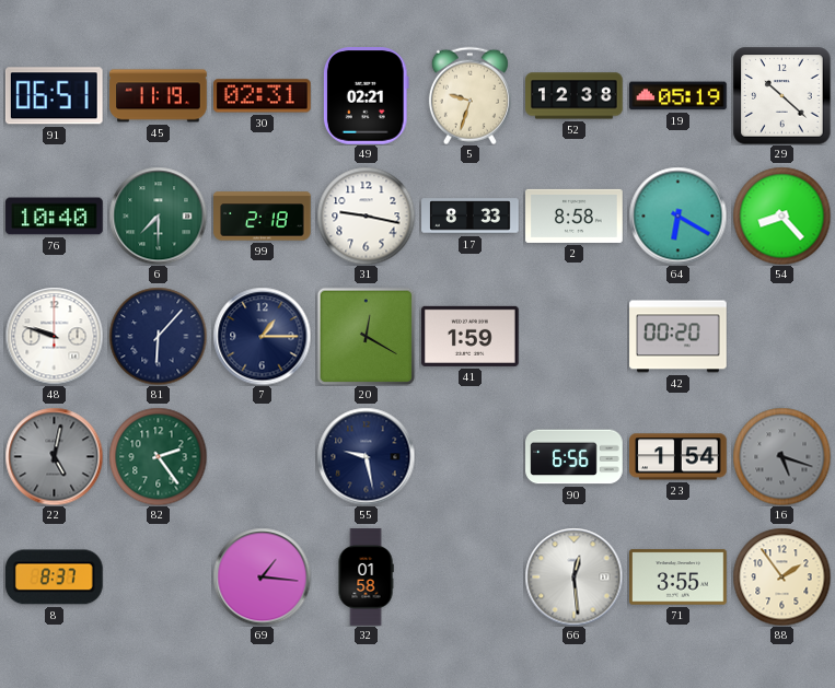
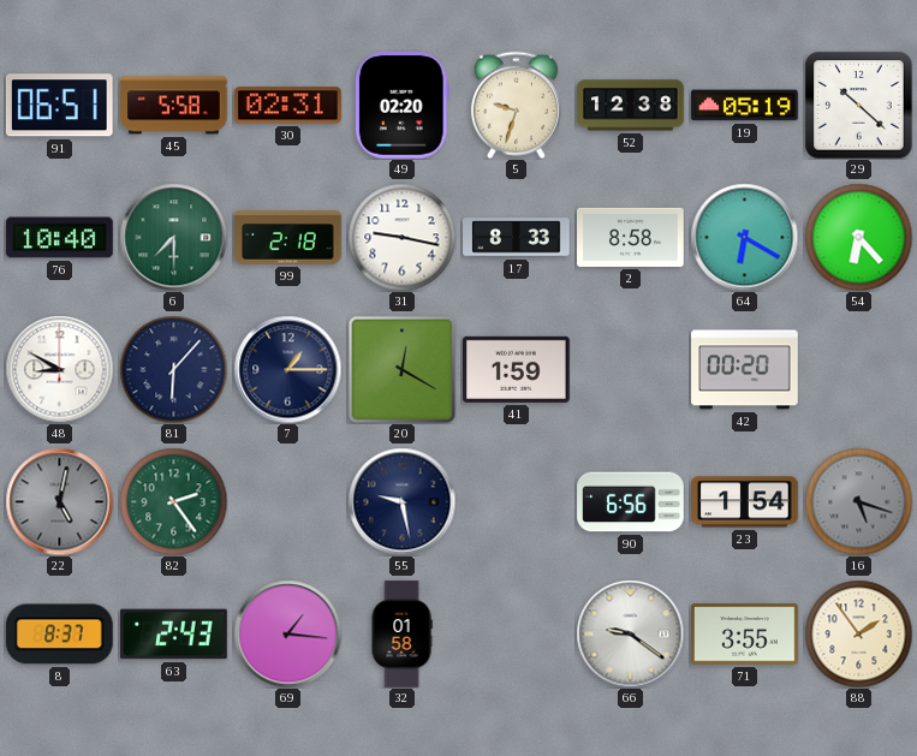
45: 11:19 -> 5:58
49: 02:21 -> 02:20
54: 8:23 -> 6:23
48: 9:48 -> 8:50
63: none -> 2:43
66: 12:29 -> 9:21
